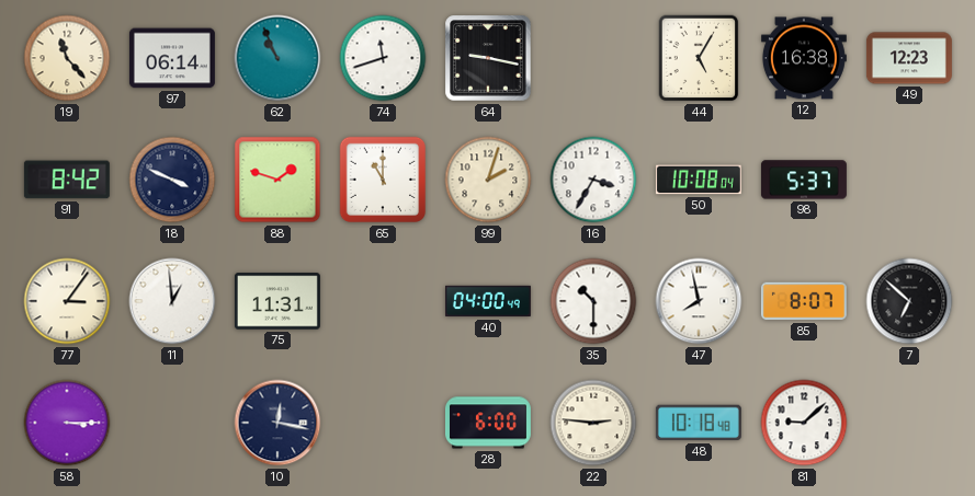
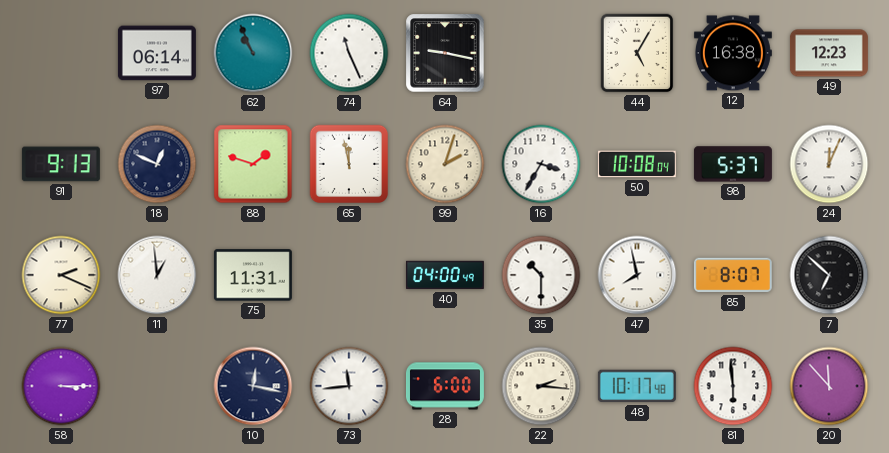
19: 11:23 -> none
74: 11:42 -> 11:26
91: 8:42 -> 9:13
18: 3:49 -> 12:49
65: 11:00 -> 11:58
24: none -> 12:04
77: 3:06 -> 2:19
73: none -> 11:44
22: 2:46 -> 2:16
48: 10:18 -> 10:17
81: 9:08 -> 5:59
20: none -> 11:53
